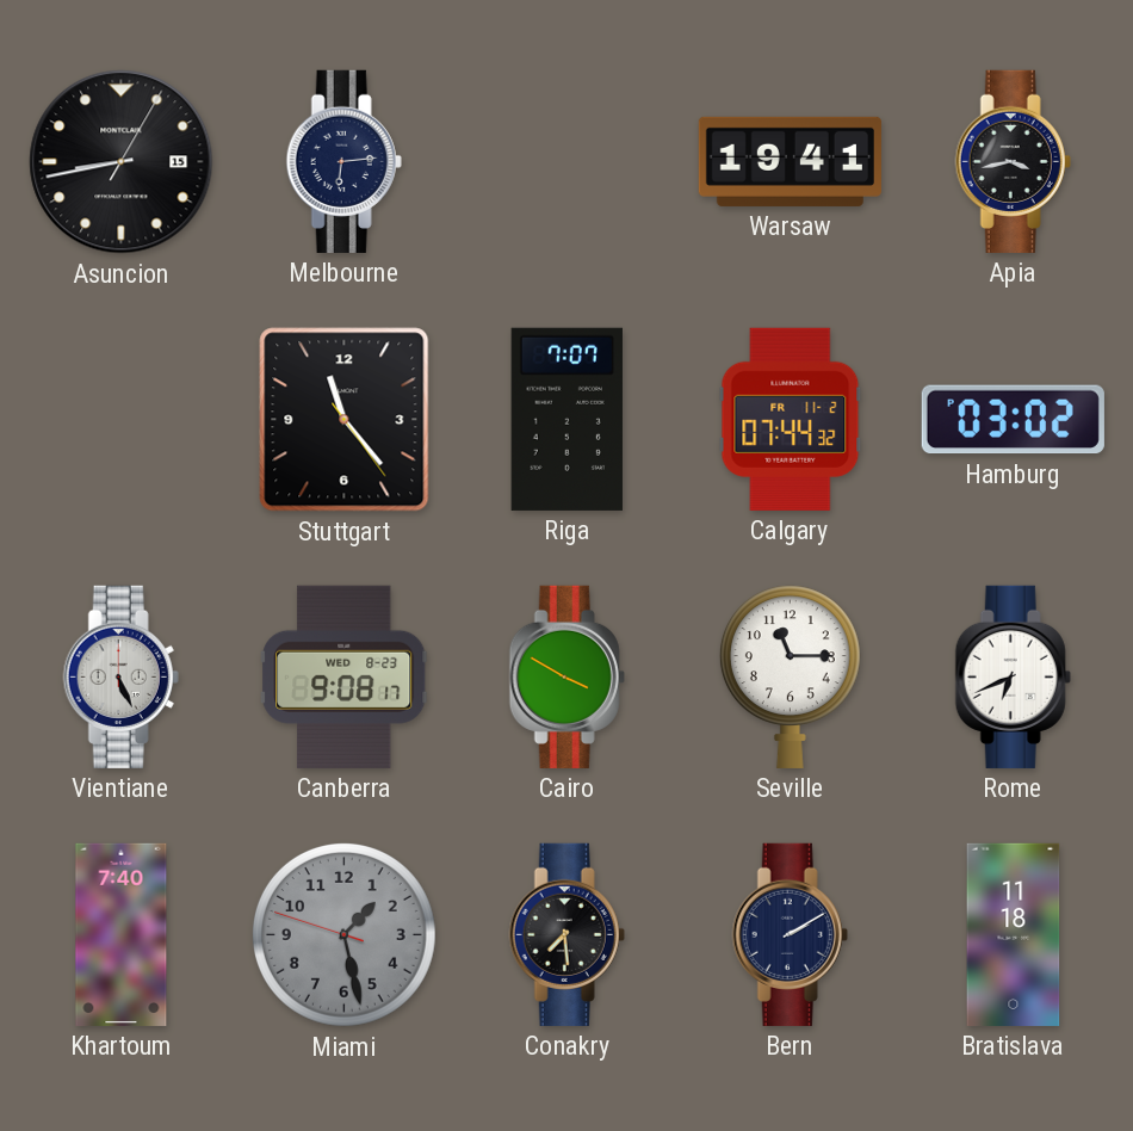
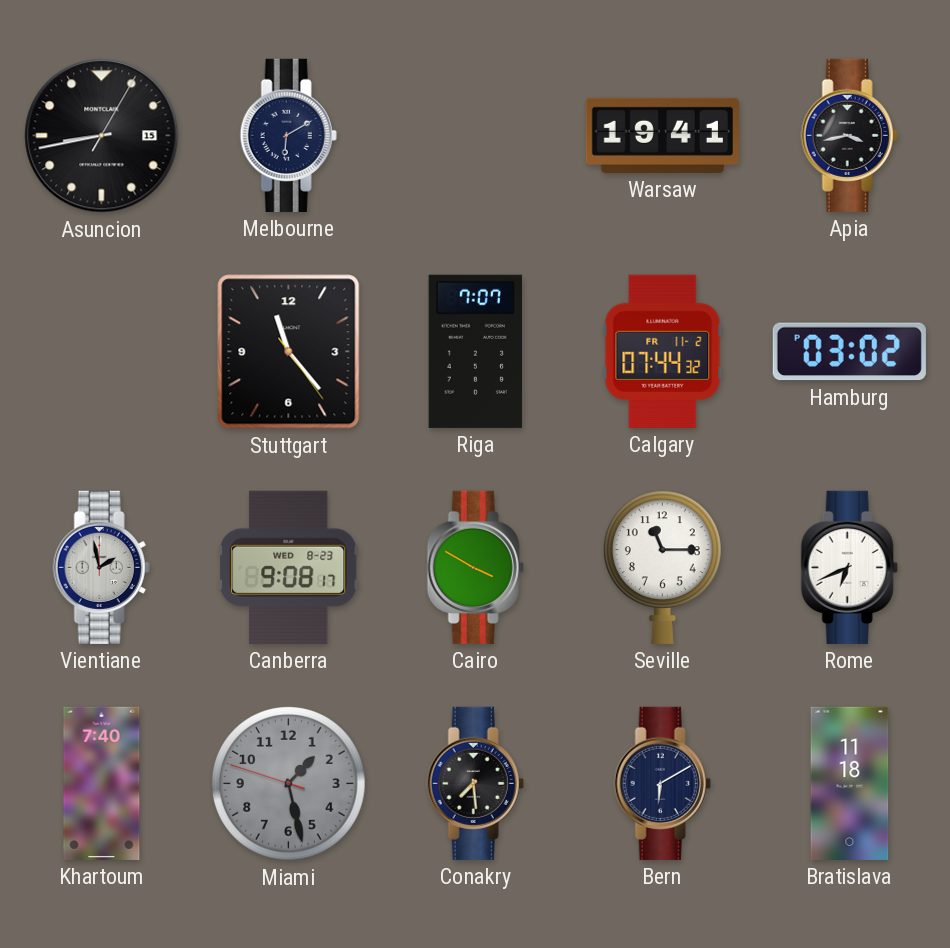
Melbourne: 6:14 -> 6:10
Vientiane: 5:26 -> 1:58
Bern: 2:10 -> 6:10
